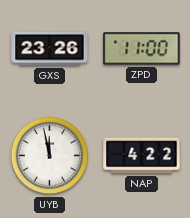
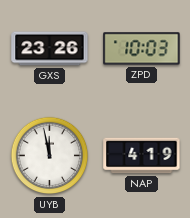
ZPD: 11:00 -> 10:03
NAP: 4:22 -> 4:19
